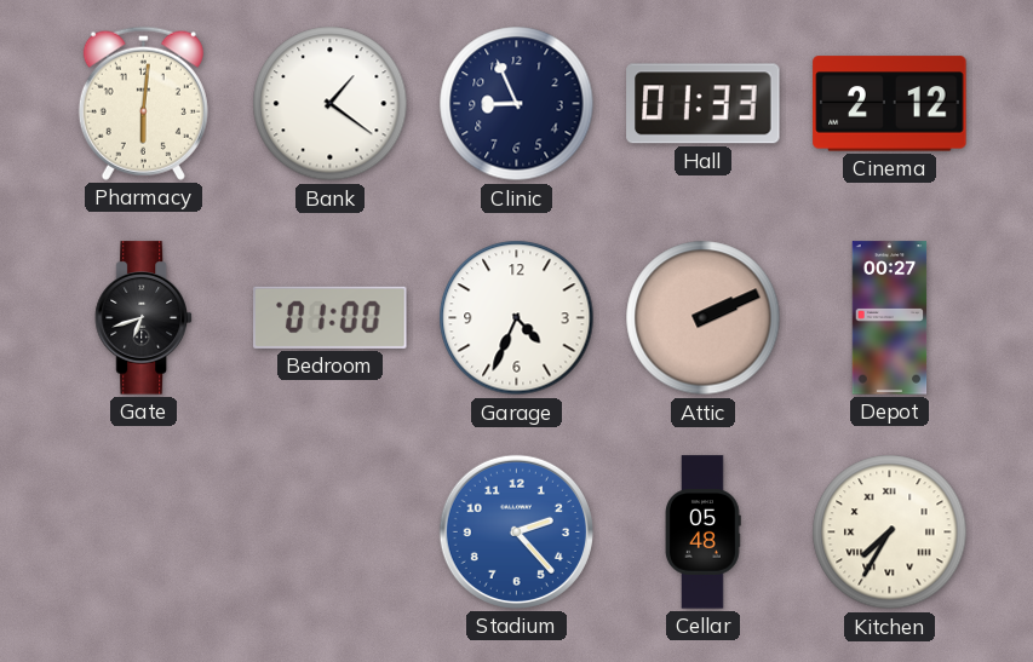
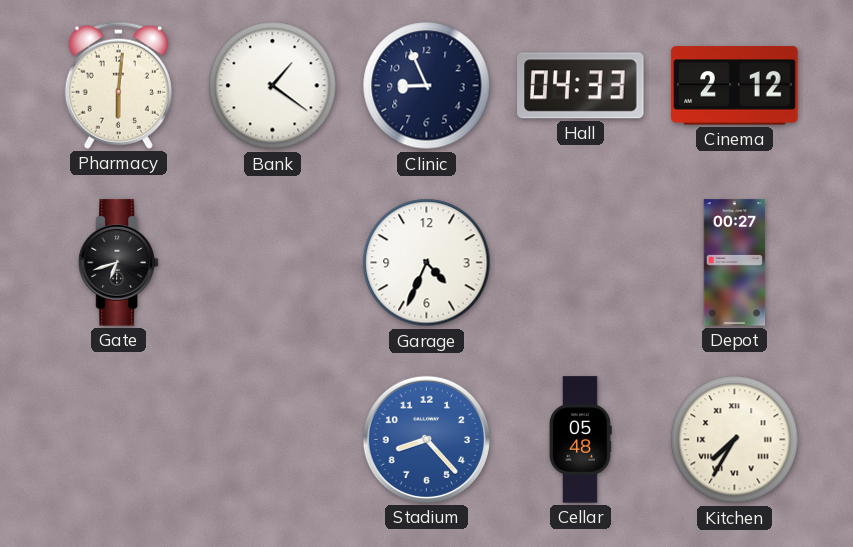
Hall: 01:33 -> 04:33
Bedroom: 01:00 -> none
Attic: 2:11 -> none
Stadium: 2:23 -> 8:23
